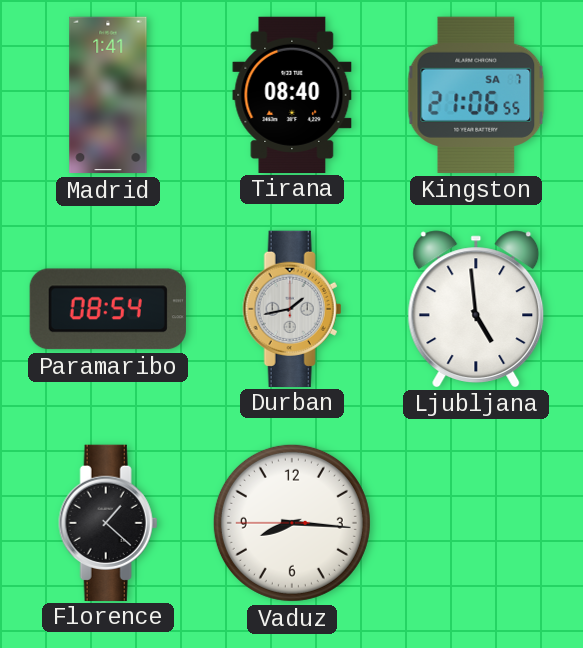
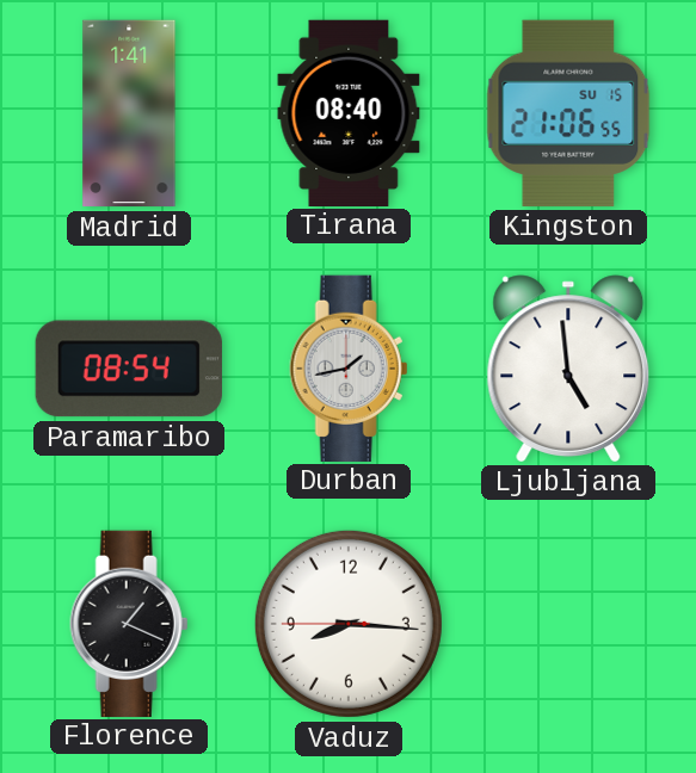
Kingston date: SA 7 -> SU 15
Florence: 1:22 -> 1:19
